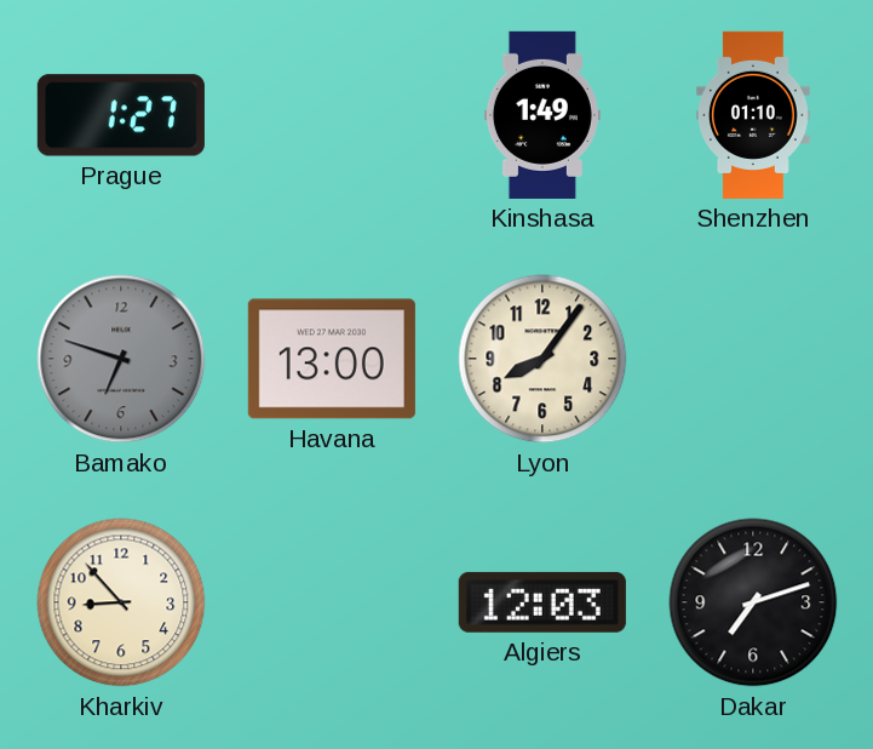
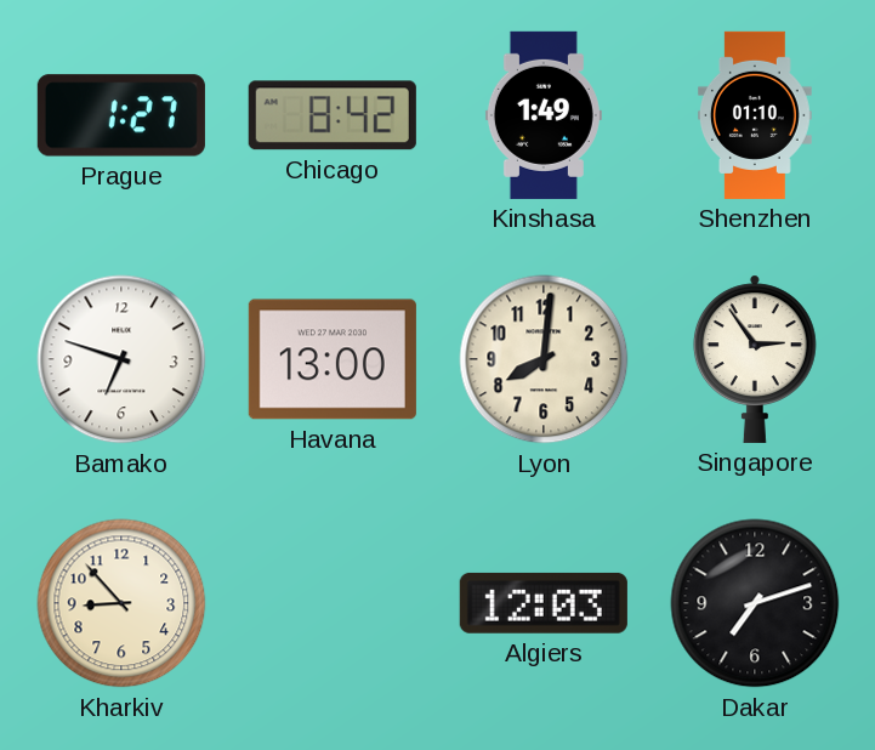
Chicago: none -> 8:42
Bamako dial: grey -> white
Lyon: 8:06 -> 8:01
Singapore: none -> 2:54
